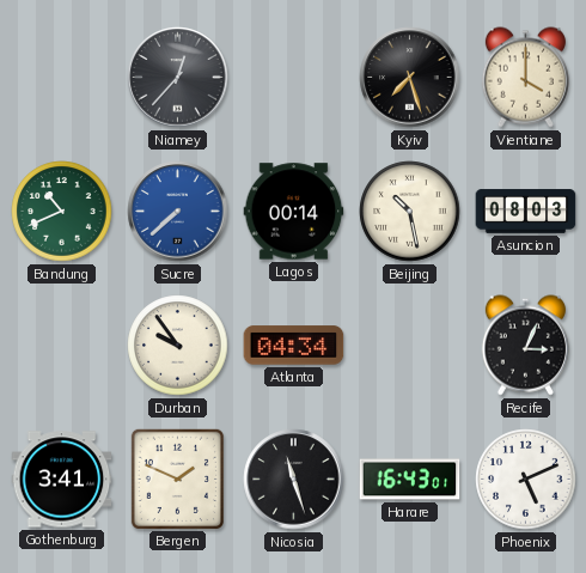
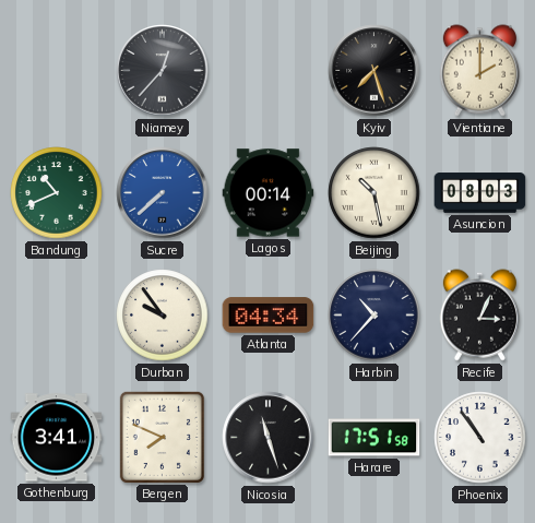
Vientiane: 4:00 -> 2:00
Harbin: none -> 10:37
Bergen: 1:49 -> 7:49
Harare: 16:43 -> 17:51
Phoenix: 5:11 -> 10:54
